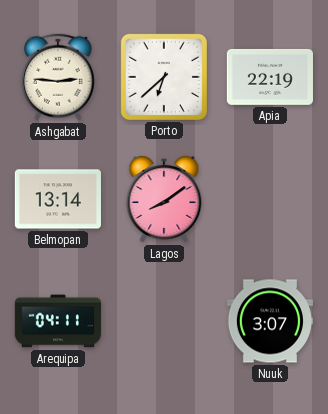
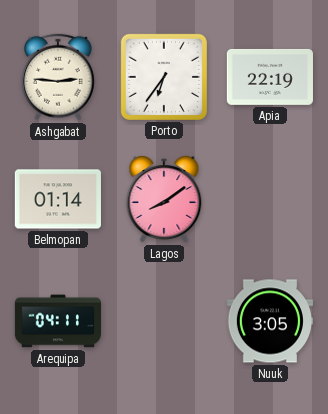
Porto: 6:38 -> 6:36
Belmopan: 13:14 -> 01:14
Nuuk: 3:07 -> 3:05
